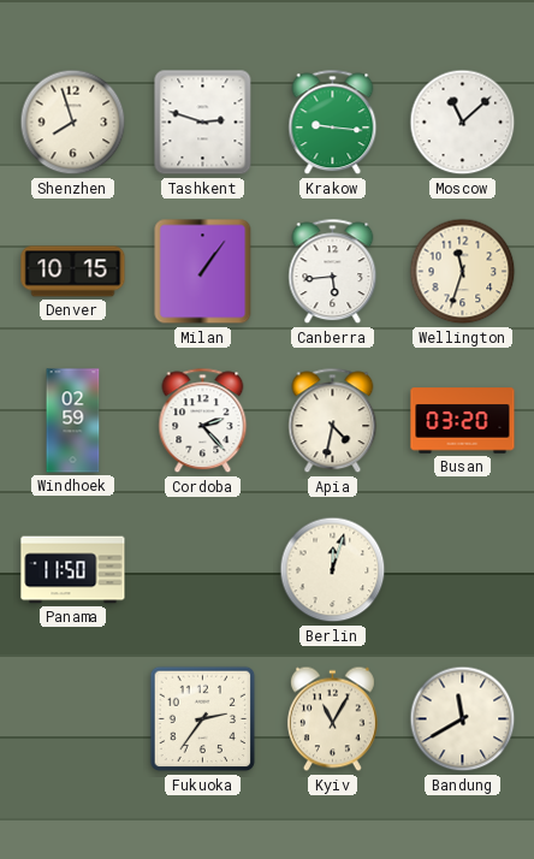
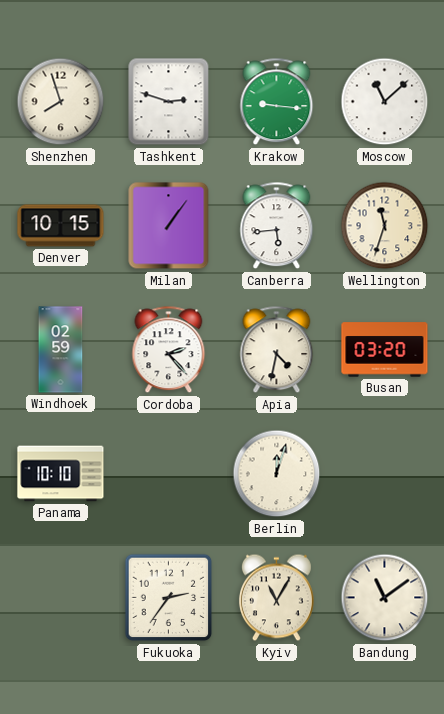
Panama: 11:50 -> 10:10
Bandung: 11:40 -> 11:09
